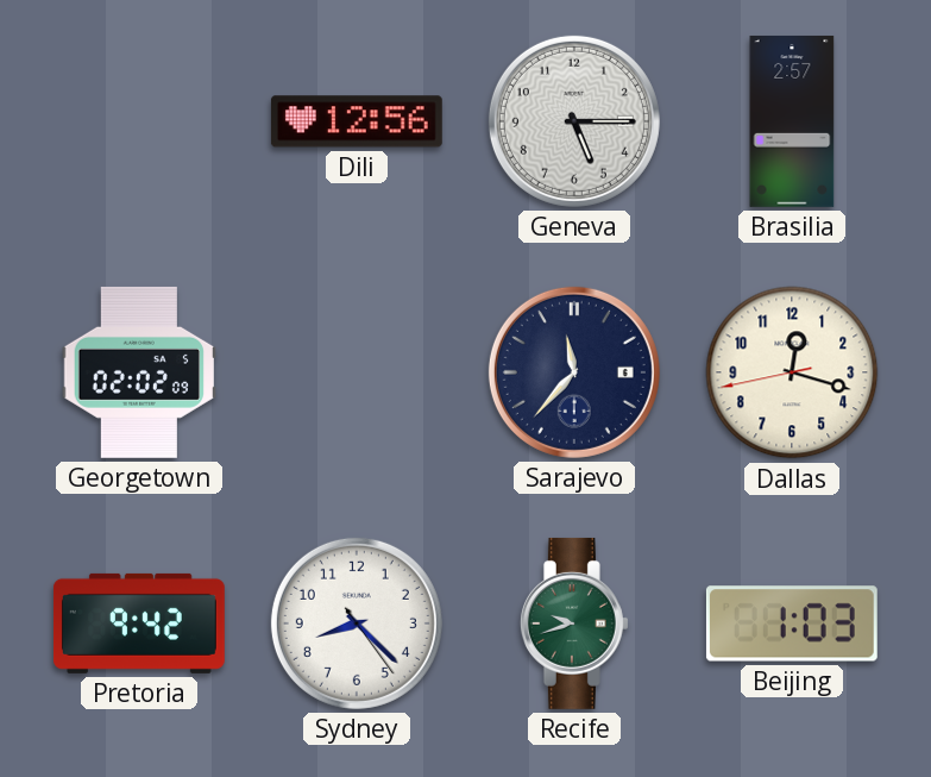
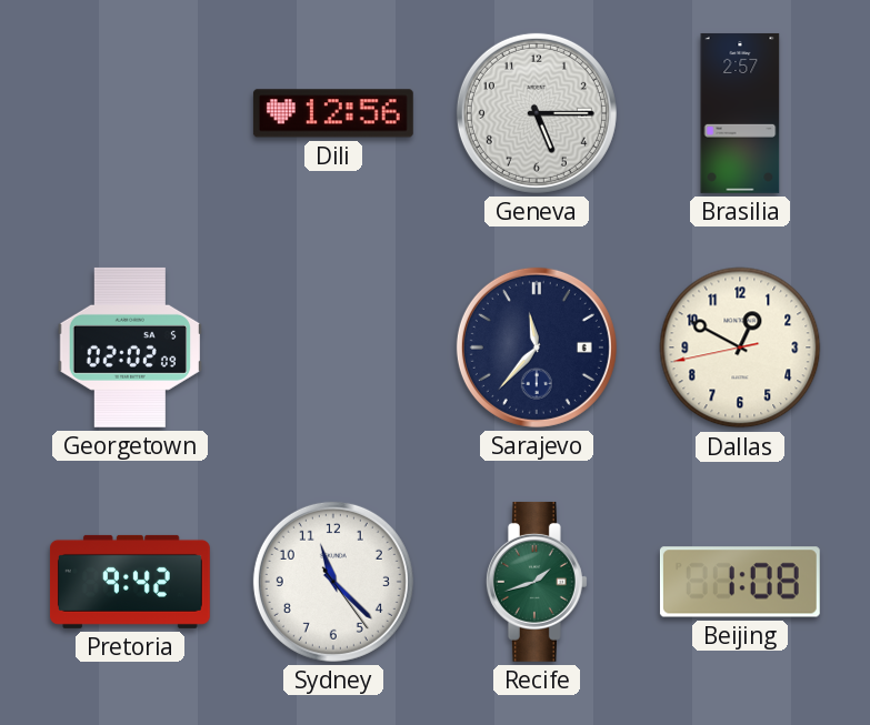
Dallas: 12:17 -> 12:49
Sydney: 8:22 -> 11:22
Recife: 9:42 -> 1:42
Beijing: 1:03 -> 1:08
